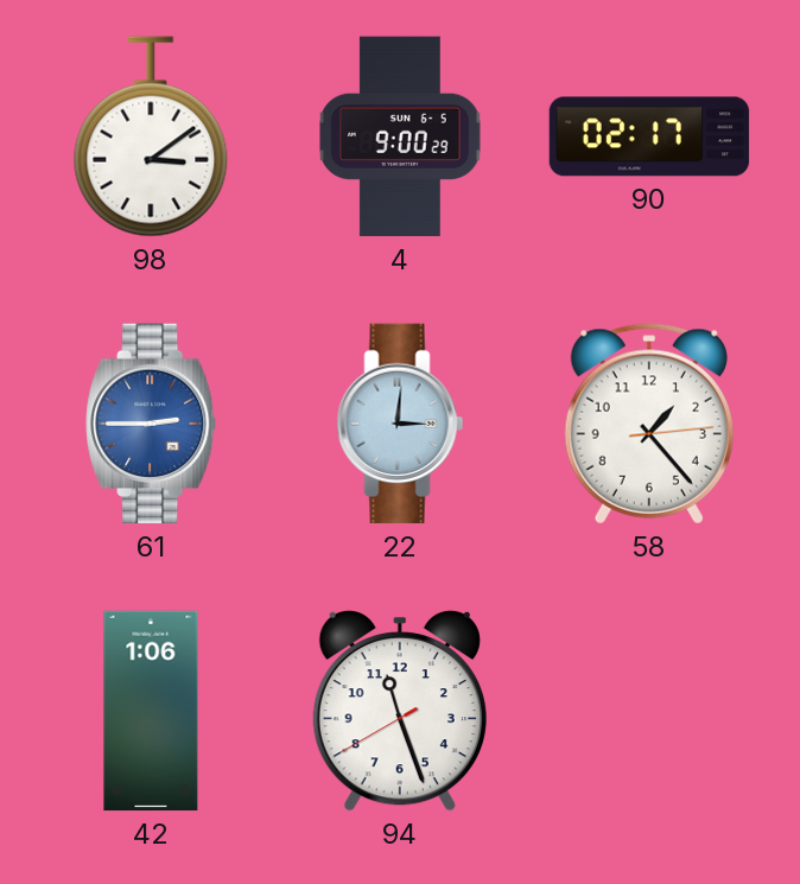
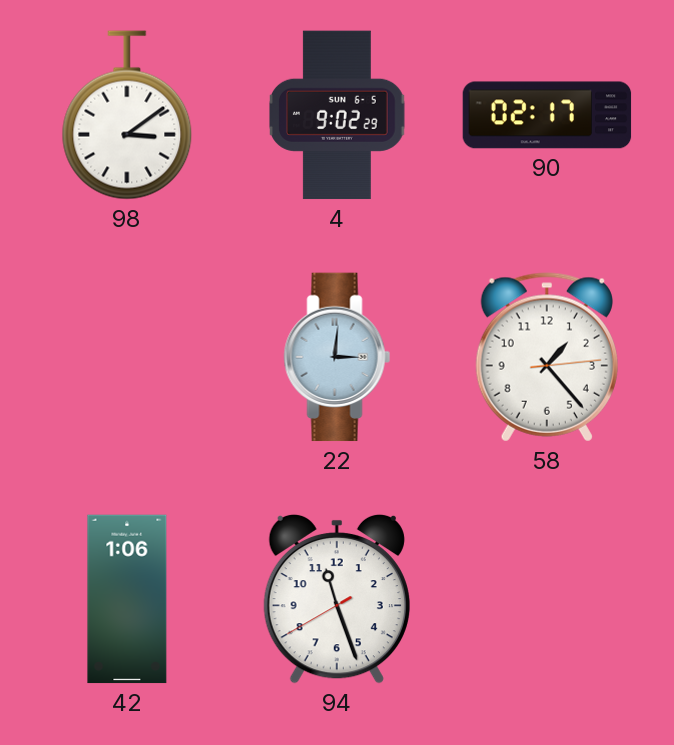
4: 9:00 -> 9:02
61: 2:45 -> none
